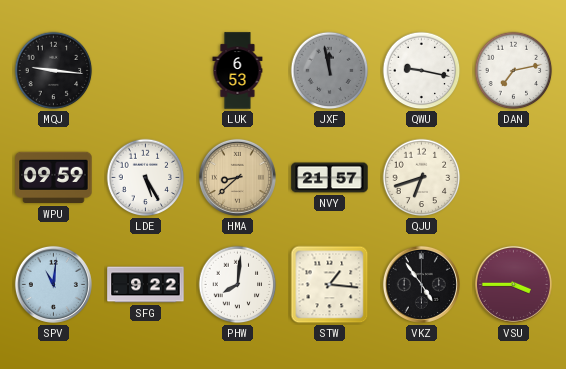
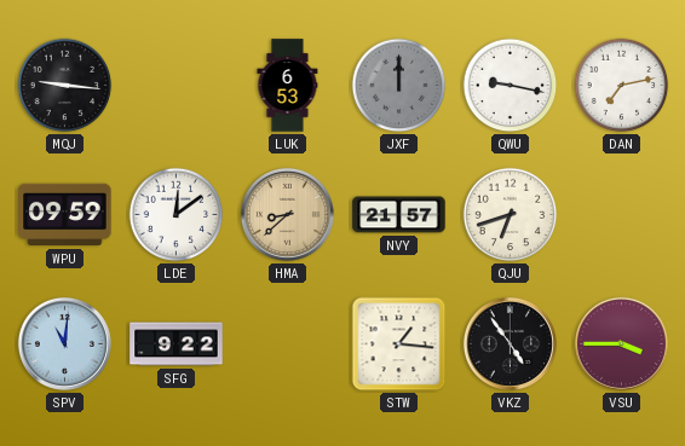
JXF: 11:58 -> 12:00
LDE: 5:25 -> 12:09
PHW: 8:01 -> none
